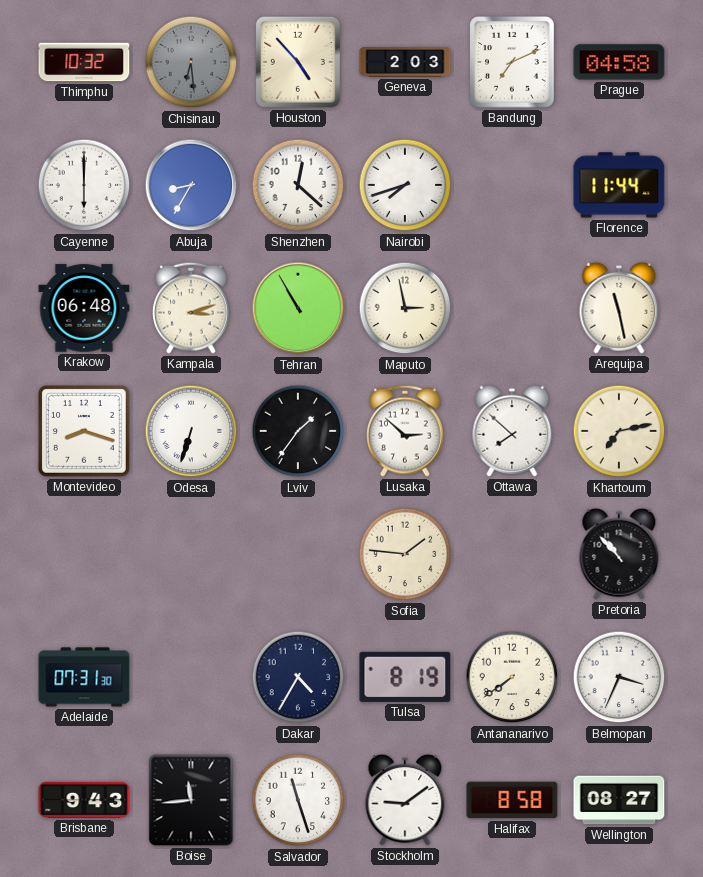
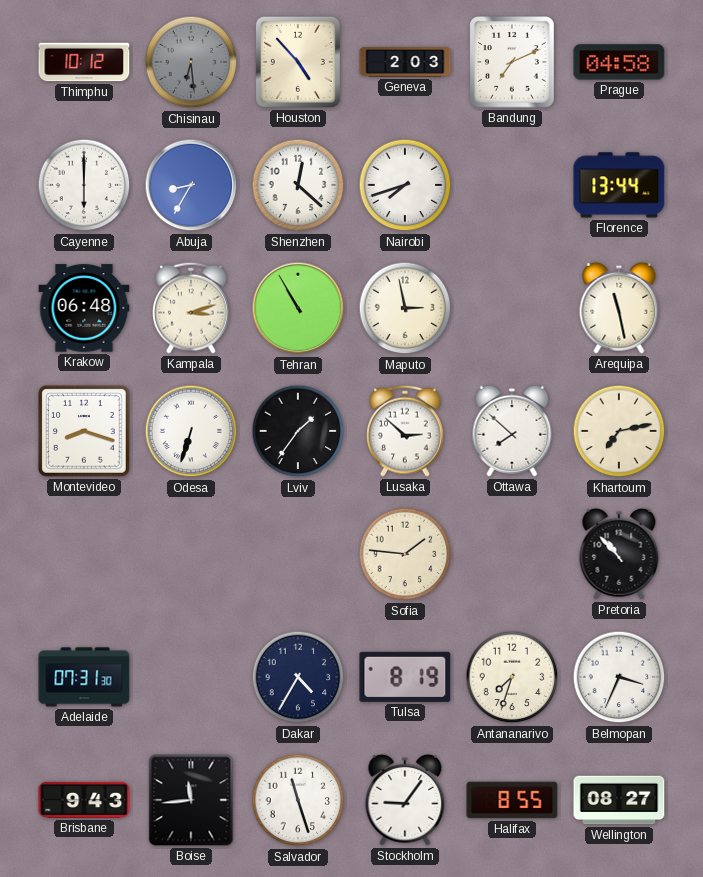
Thimphu: 10:32 -> 10:12
Florence: 11:44 -> 13:44
Antananarivo: 7:39 -> 7:33
Stockholm: 9:09 -> 9:06
Halifax: 8:58 -> 8:55
